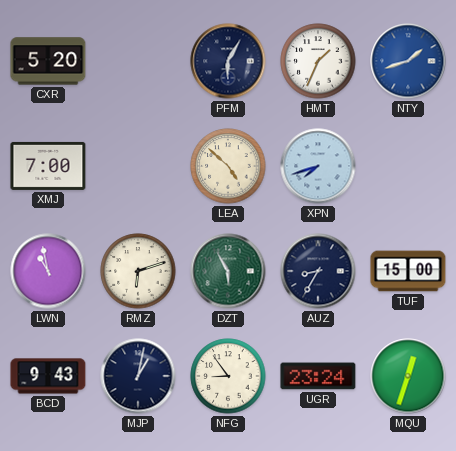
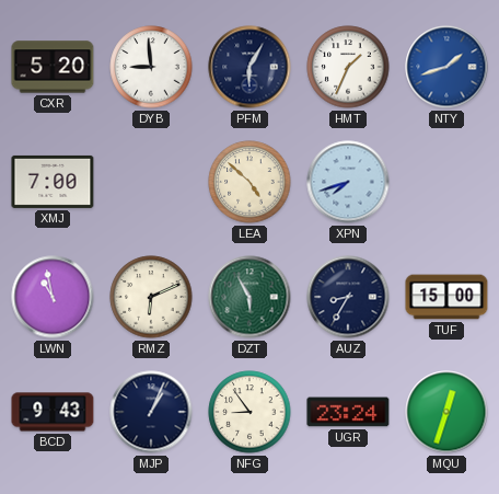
DYB: none -> 8:59
RMZ: 6:12 -> 6:11
MJP: 1:02 -> 1:04
